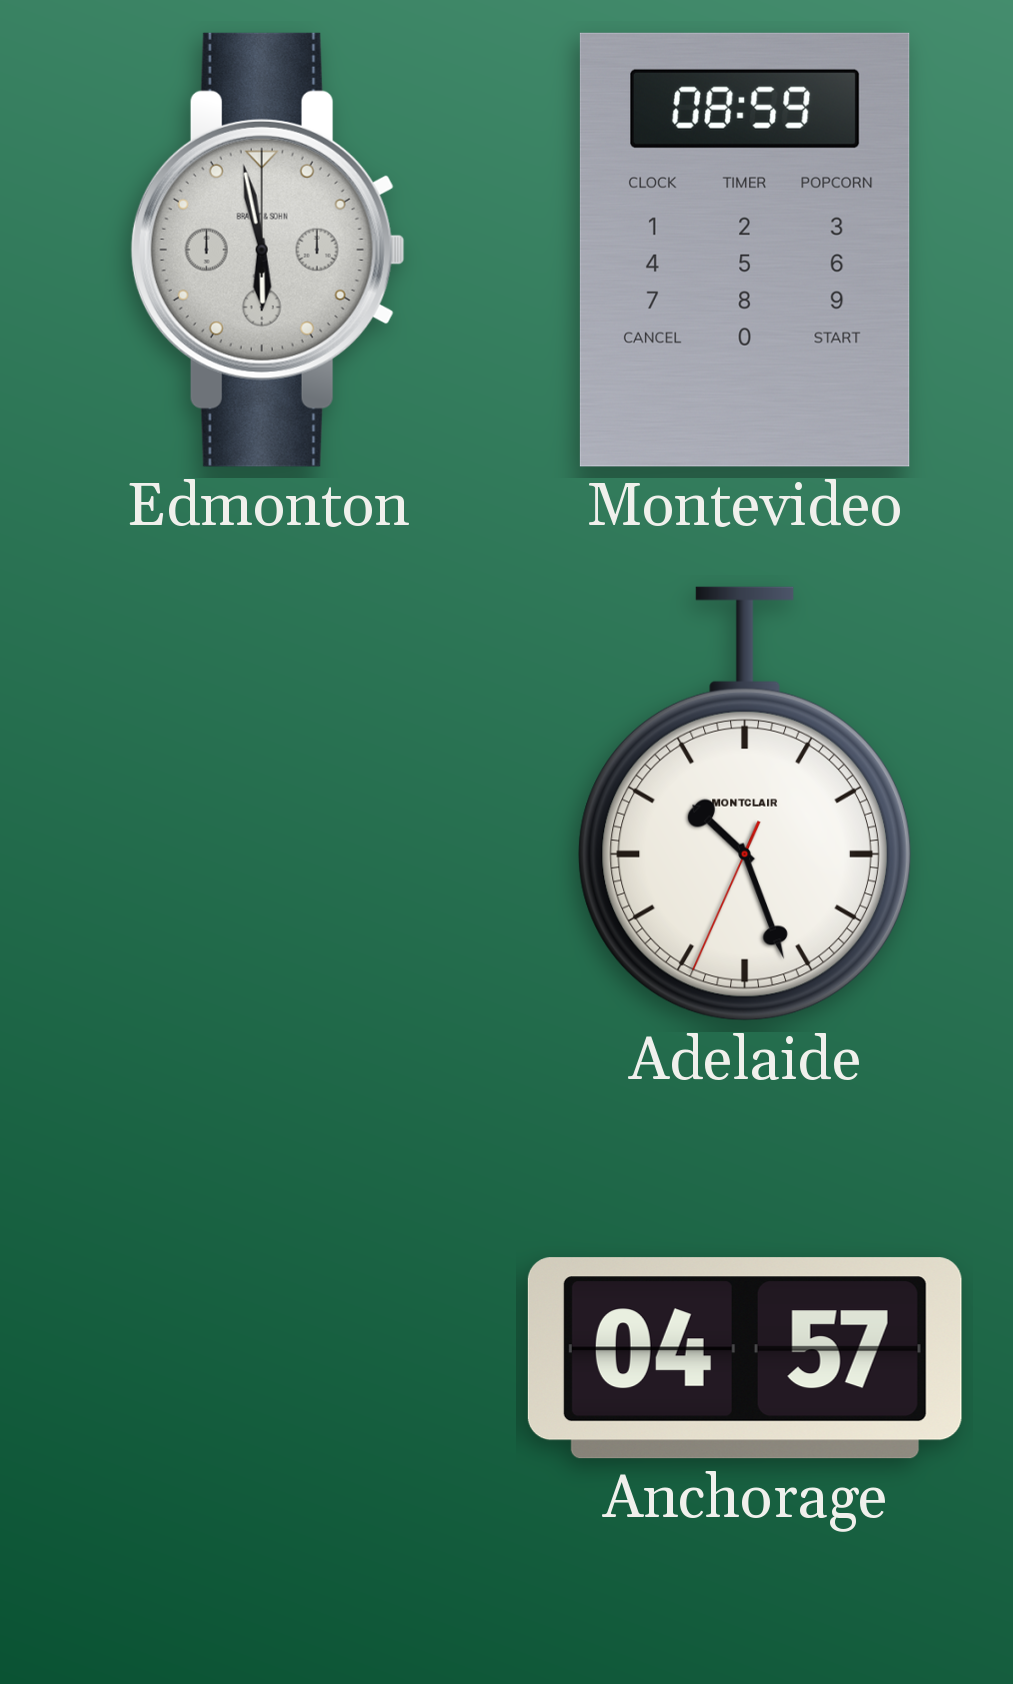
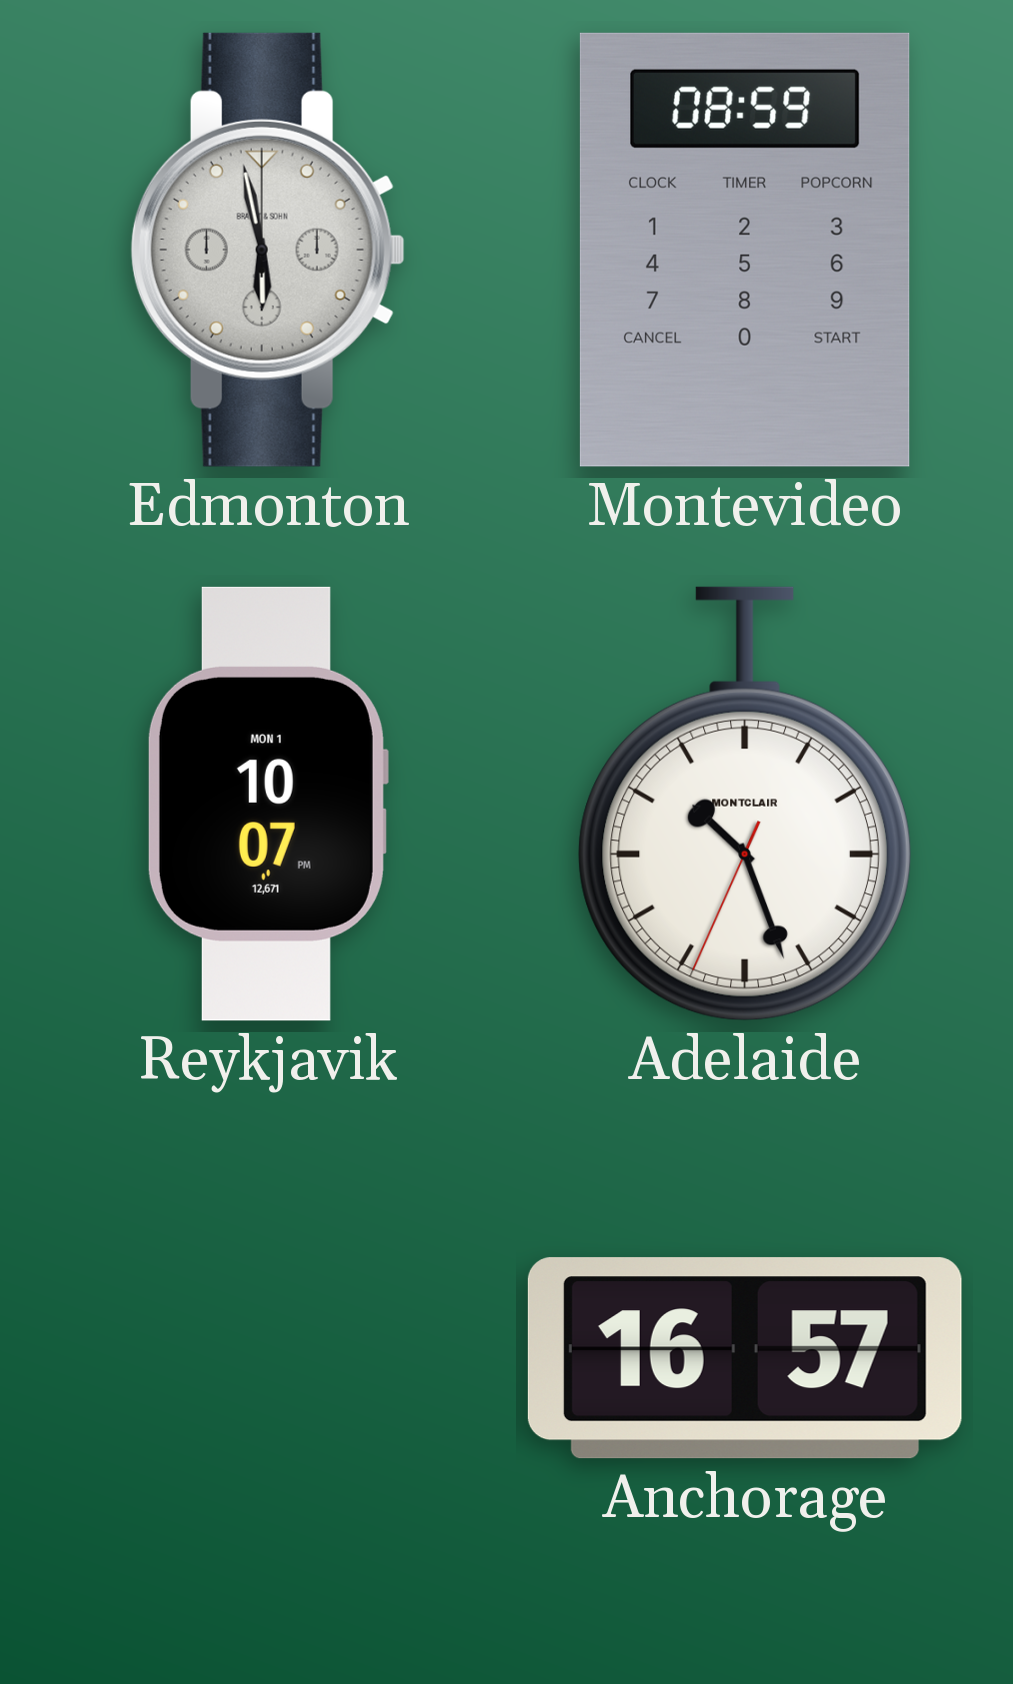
Reykjavik: none -> 10:07
Anchorage: 04:57 -> 16:57
